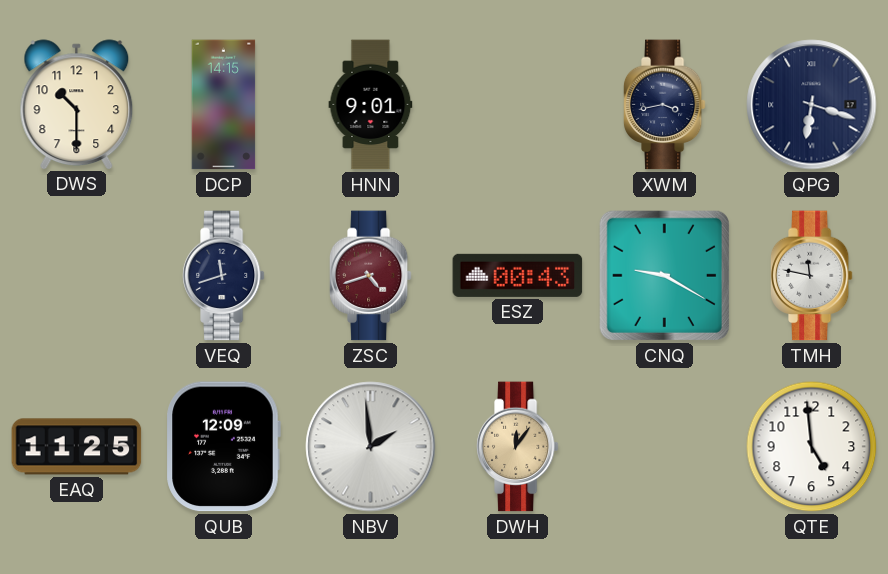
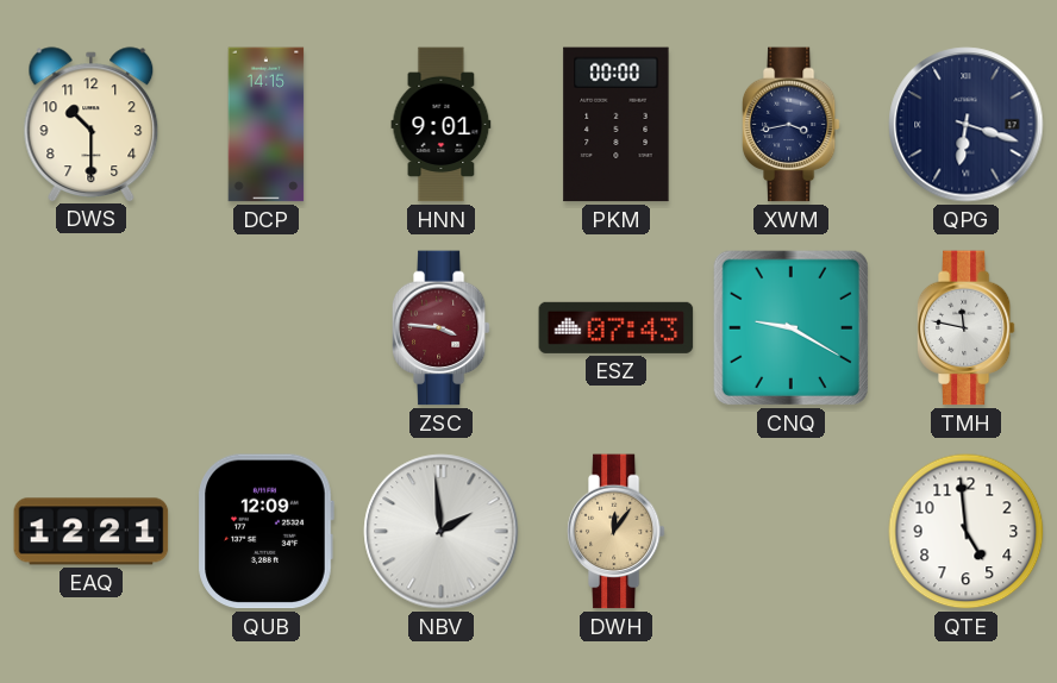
PKM: none -> 00:00
VEQ: 11:42 -> none
ZSC: 4:42 -> 3:46
ESZ: 00:43 -> 07:43
EAQ: 11:25 -> 12:21
